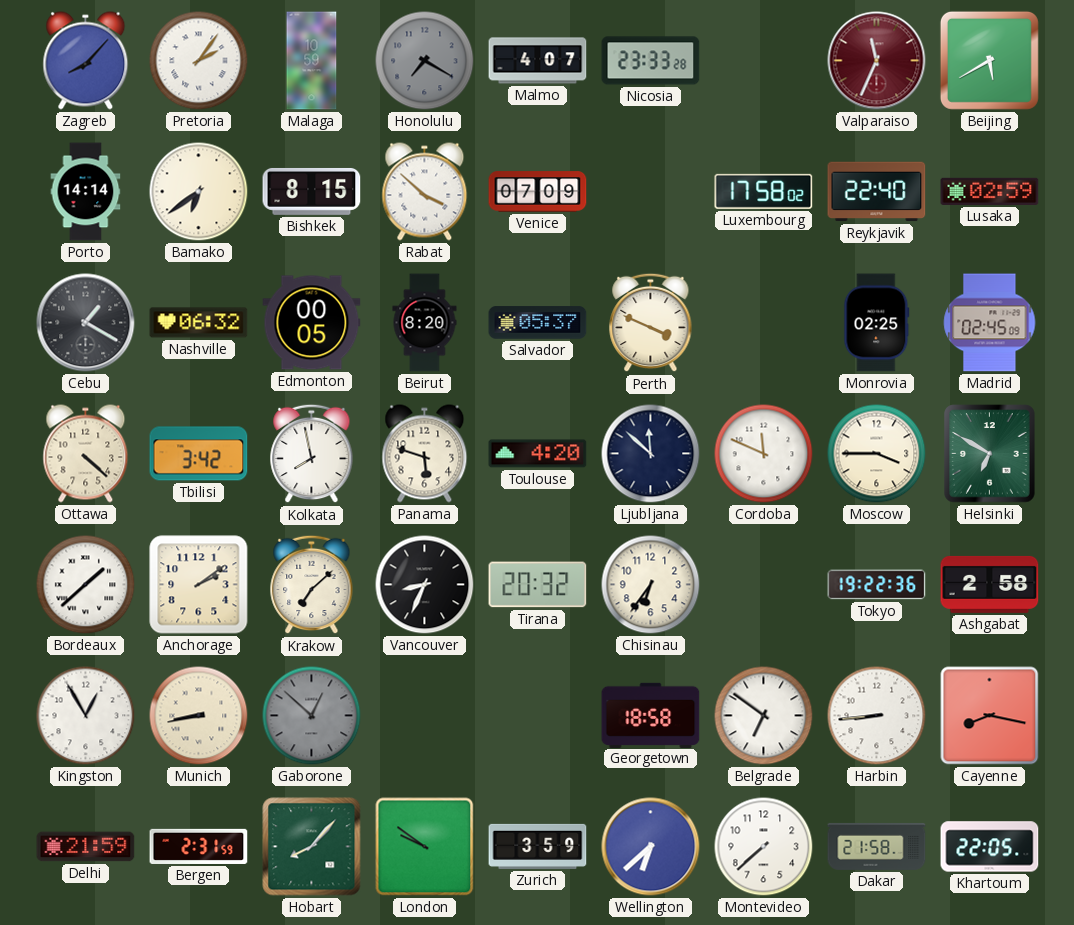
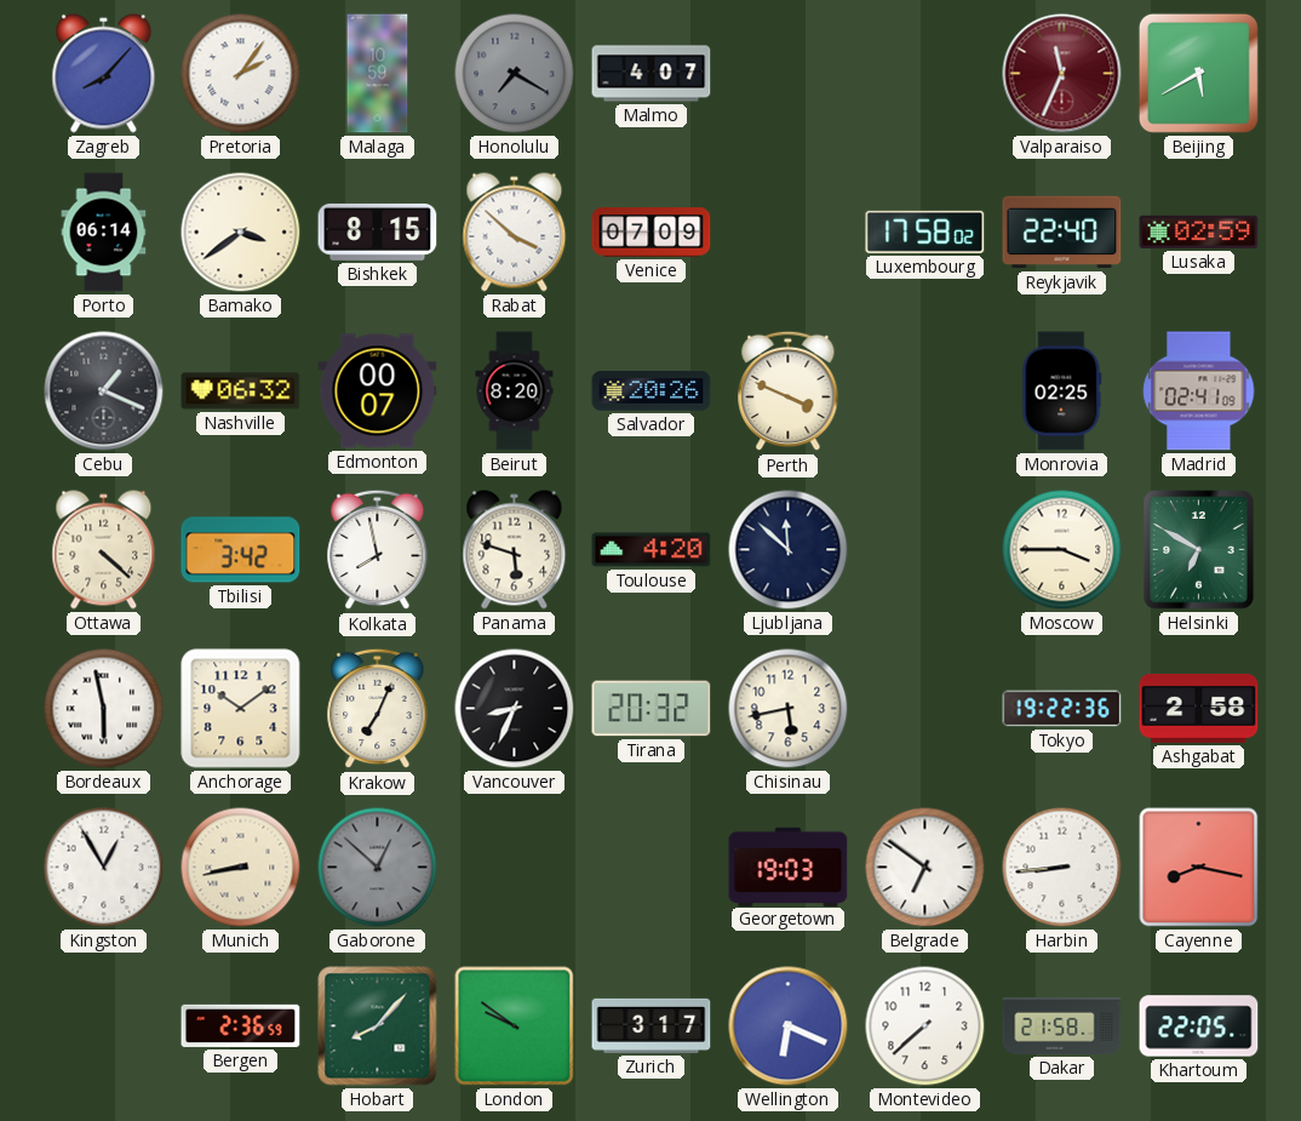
Nicosia: 23:33 -> none
Porto: 14:14 -> 06:14
Bamako: 6:39 -> 3:39
Cebu: 1:20 -> 1:19
Edmonton: 00:05 -> 00:07
Salvador: 05:37 -> 20:26
Madrid: 02:45 -> 02:41
Cordoba: 11:49 -> none
Bordeaux: 1:38 -> 5:58
Anchorage: 2:09 -> 10:09
Krakow: 7:08 -> 7:04
Chisinau: 6:36 -> 5:43
Georgetown: 18:58 -> 19:03
Delhi: 21:59 -> none
Bergen: 2:31 -> 2:36
Zurich: 3:59 -> 3:17
Wellington: 6:38 -> 6:19
